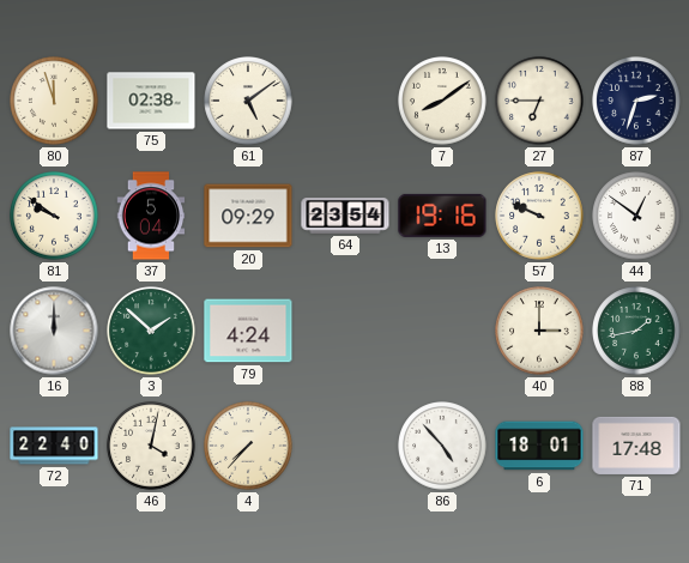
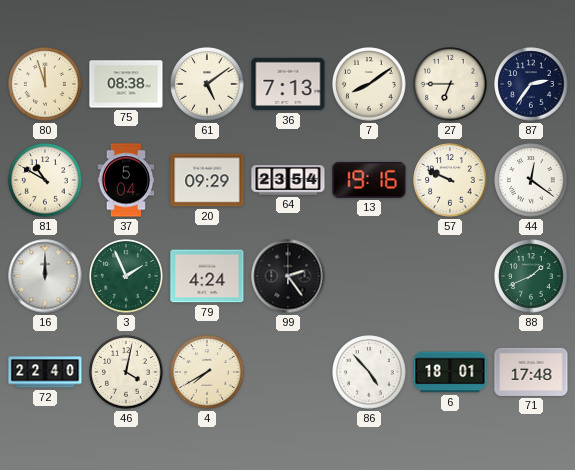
75: 02:38 -> 08:38
36: none -> 7:13
87: 2:33 -> 2:36
81: 9:51 -> 10:50
44: 12:51 -> 12:21
3: 1:52 -> 1:56
99: none -> 2:24
40: 3:00 -> none
88: 1:43 -> 1:41
4: 7:37 -> 7:40
